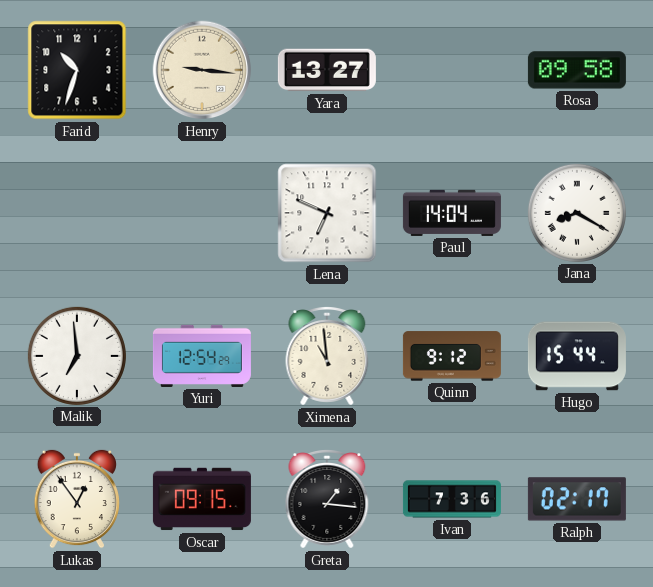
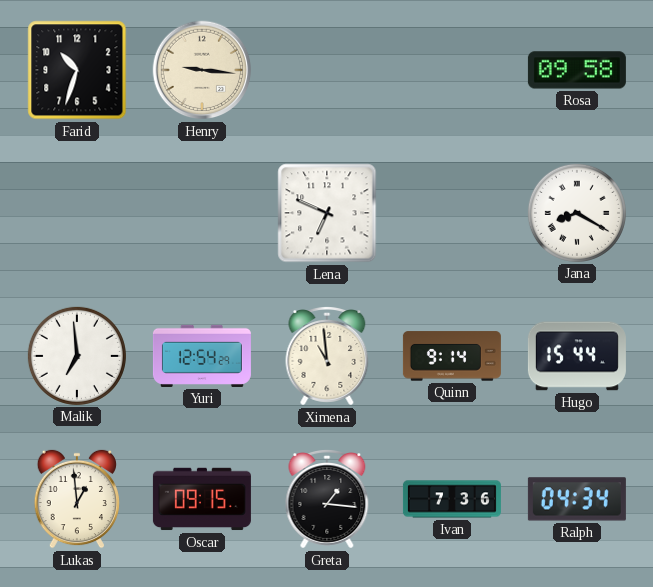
Yara: 13:27 -> none
Paul: 14:04 -> none
Quinn: 9:12 -> 9:14
Lukas: 12:54 -> 12:59
Ralph: 02:17 -> 04:34
